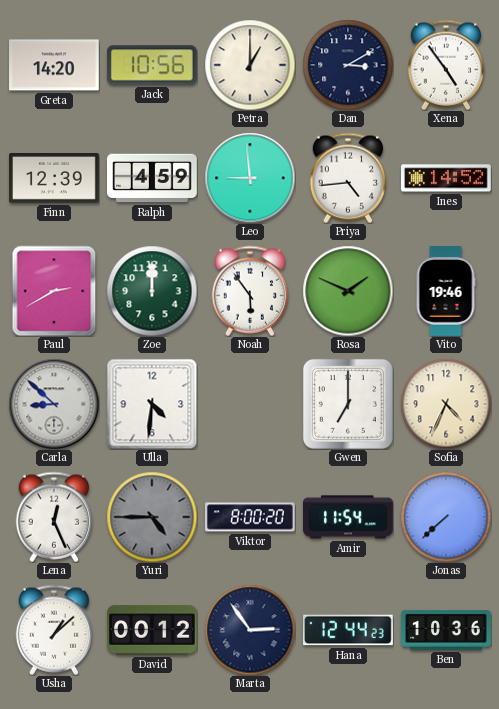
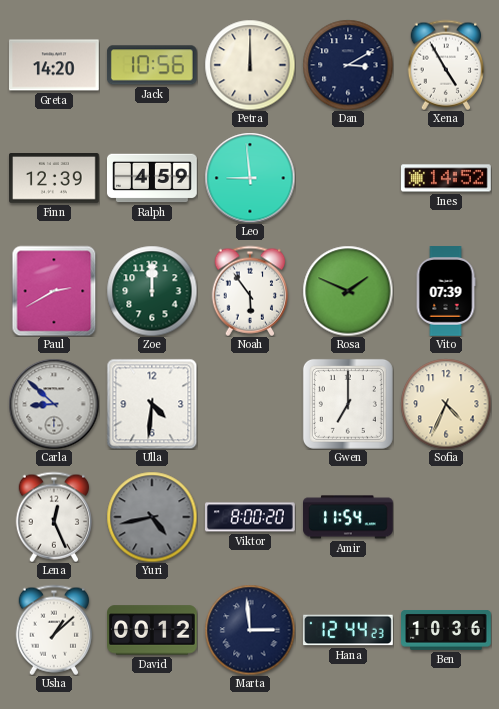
Petra: 1:00 -> 12:00
Xena: 4:54 -> 4:55
Priya: 4:44 -> none
Vito: 19:46 -> 07:39
Yuri: 4:45 -> 4:43
Jonas: 7:38 -> none
Marta: 2:54 -> 2:59
